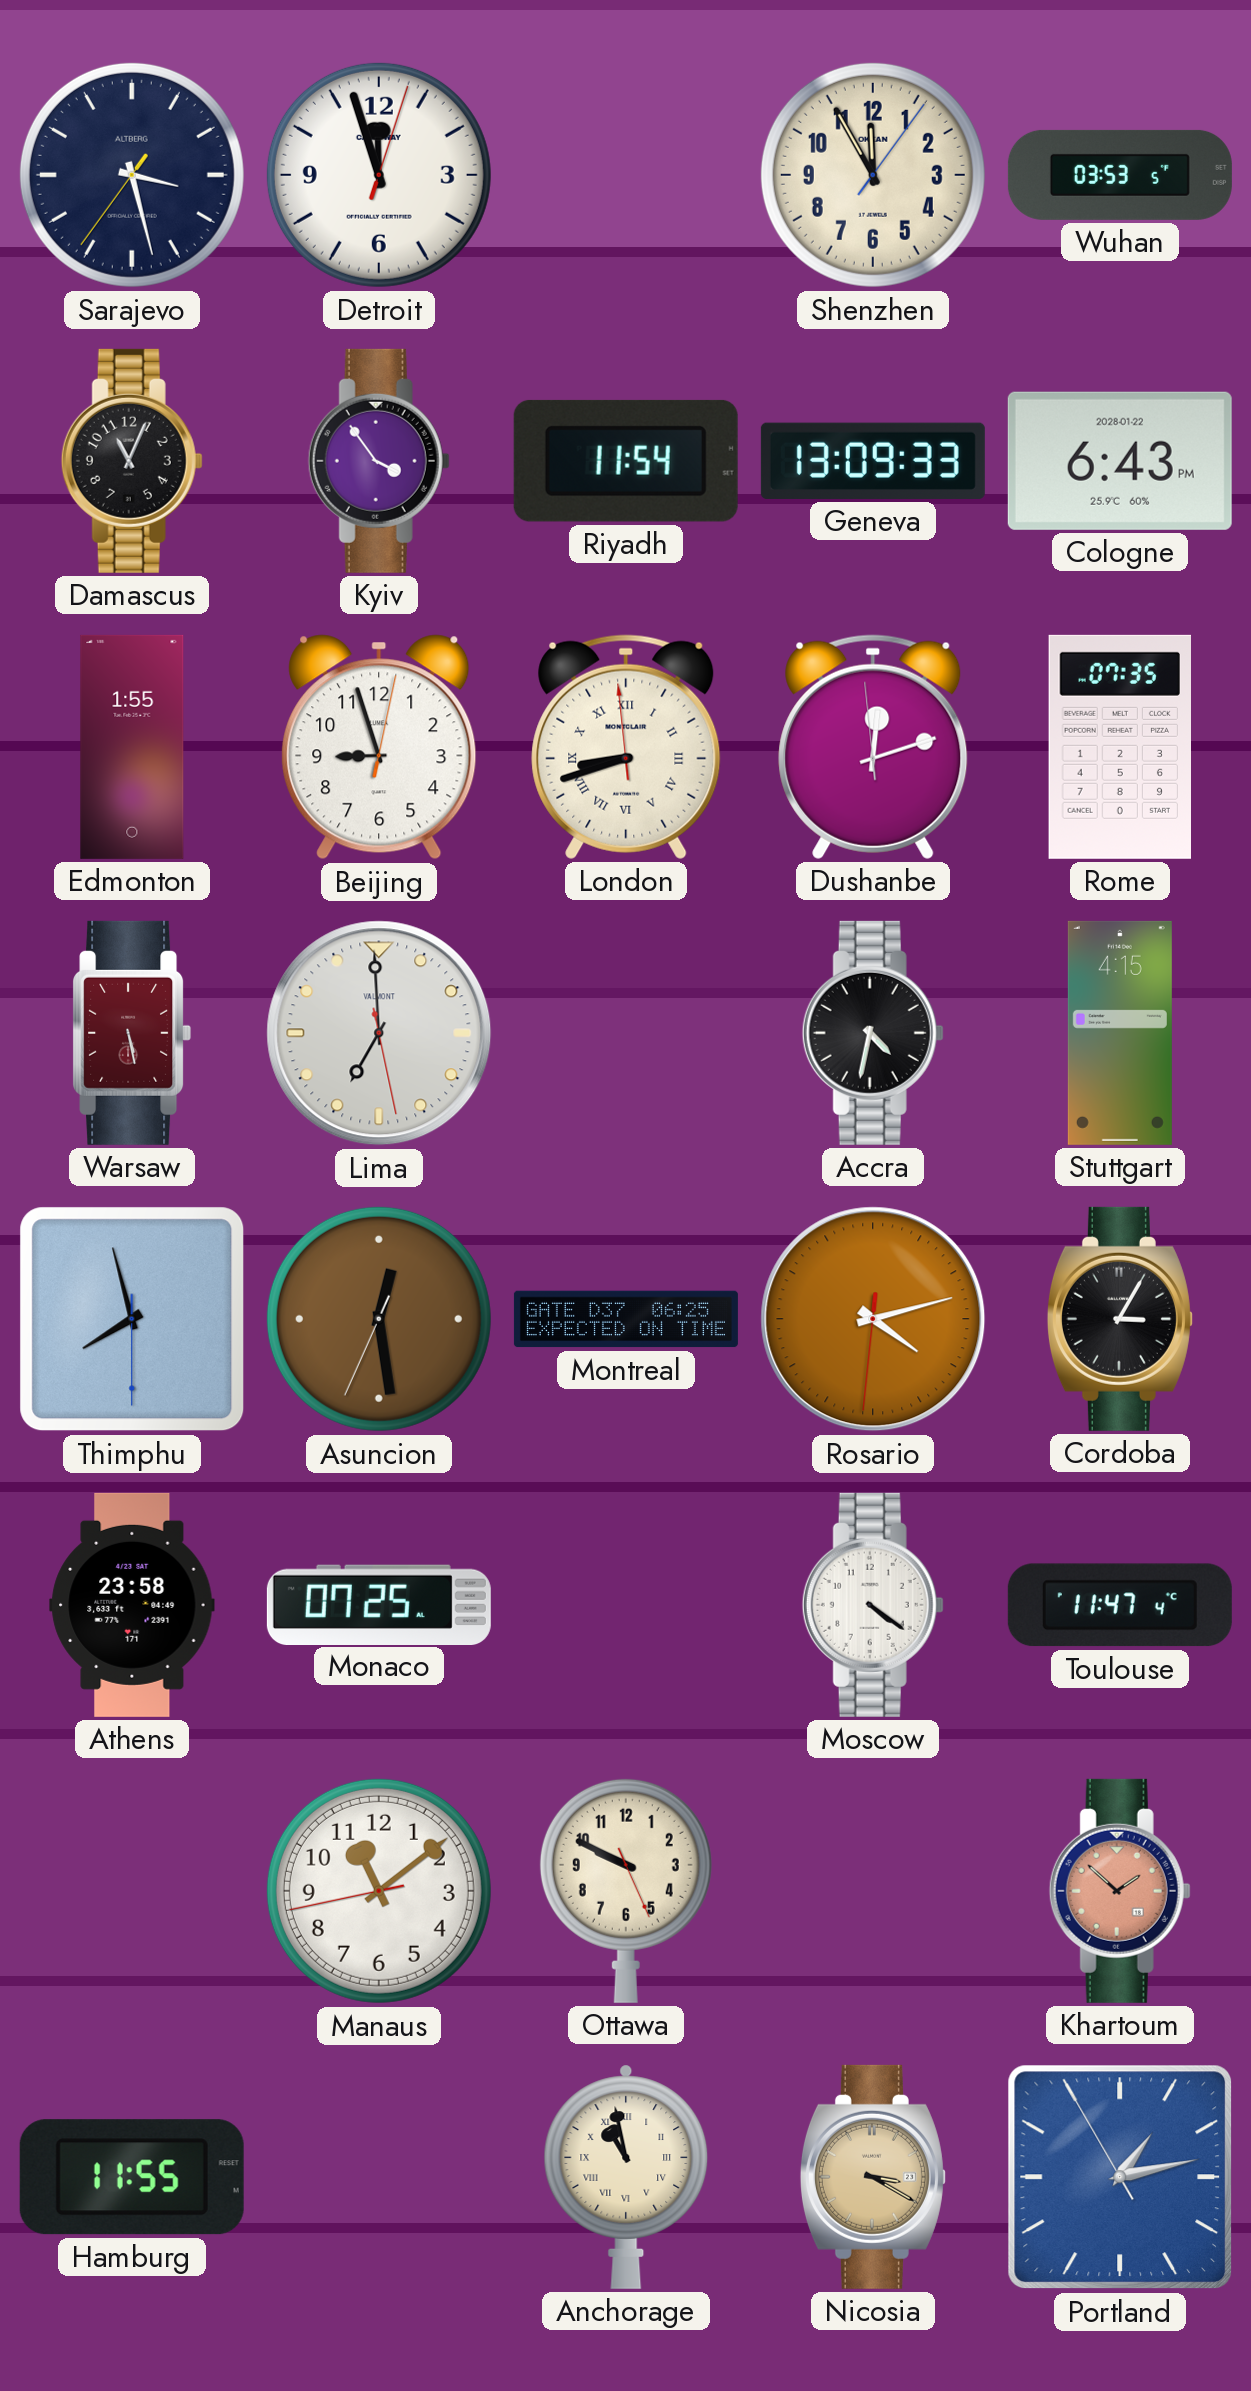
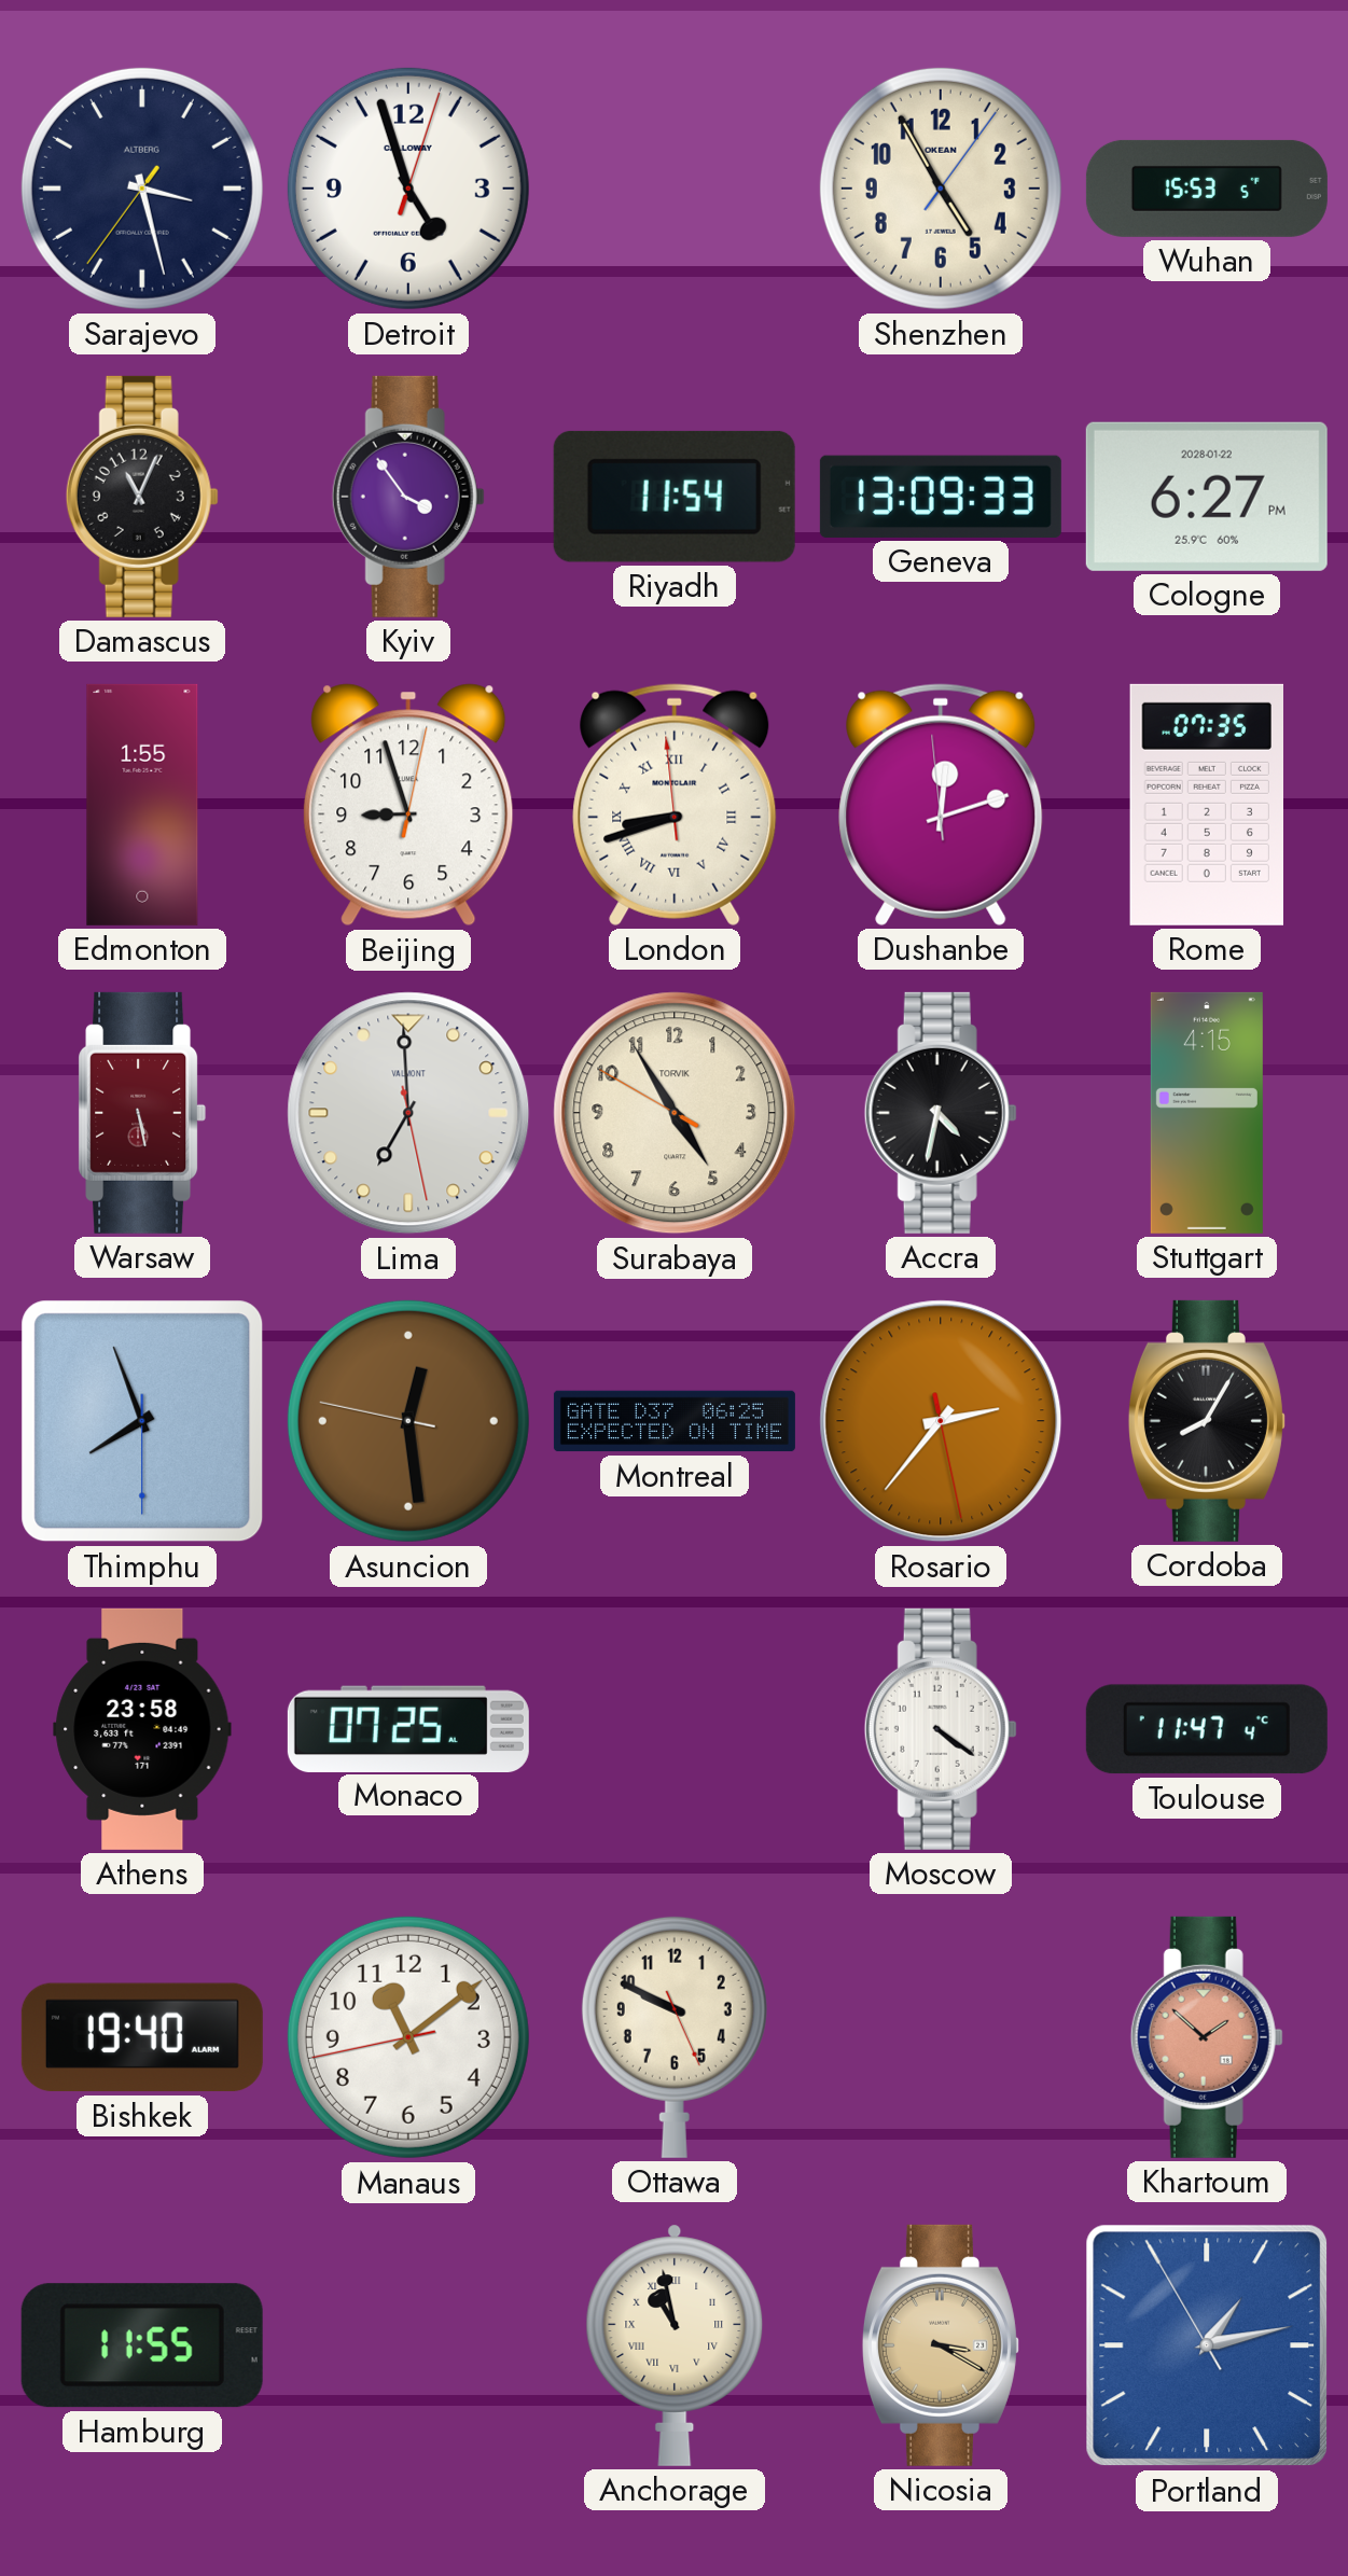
Detroit: 11:57 -> 4:57
Shenzhen: 11:55 -> 4:55
Wuhan: 03:53 -> 15:53
Cologne: 6:43 -> 6:27
Surabaya: none -> 4:54
Thimphu: 7:57 -> 7:56
Asuncion: 12:28:34 -> 12:28:47
Rosario: 4:12 -> 2:36
Cordoba: 3:05 -> 8:05
Bishkek: none -> 19:40
